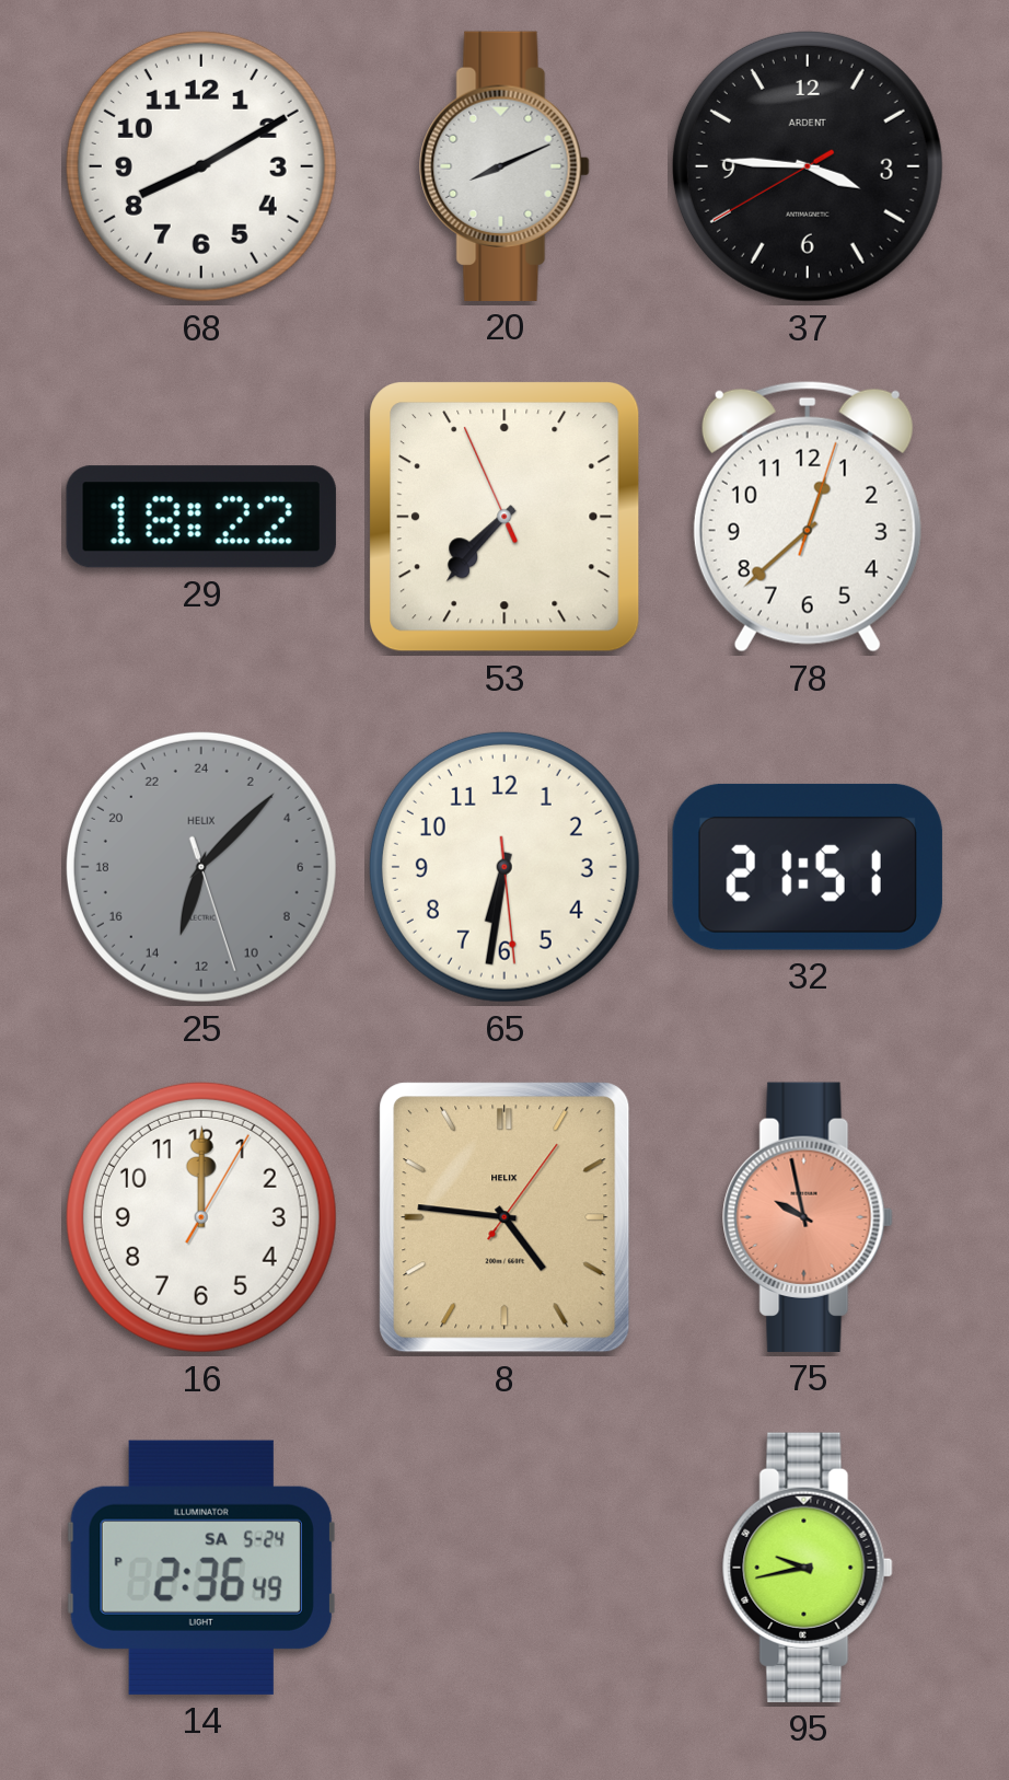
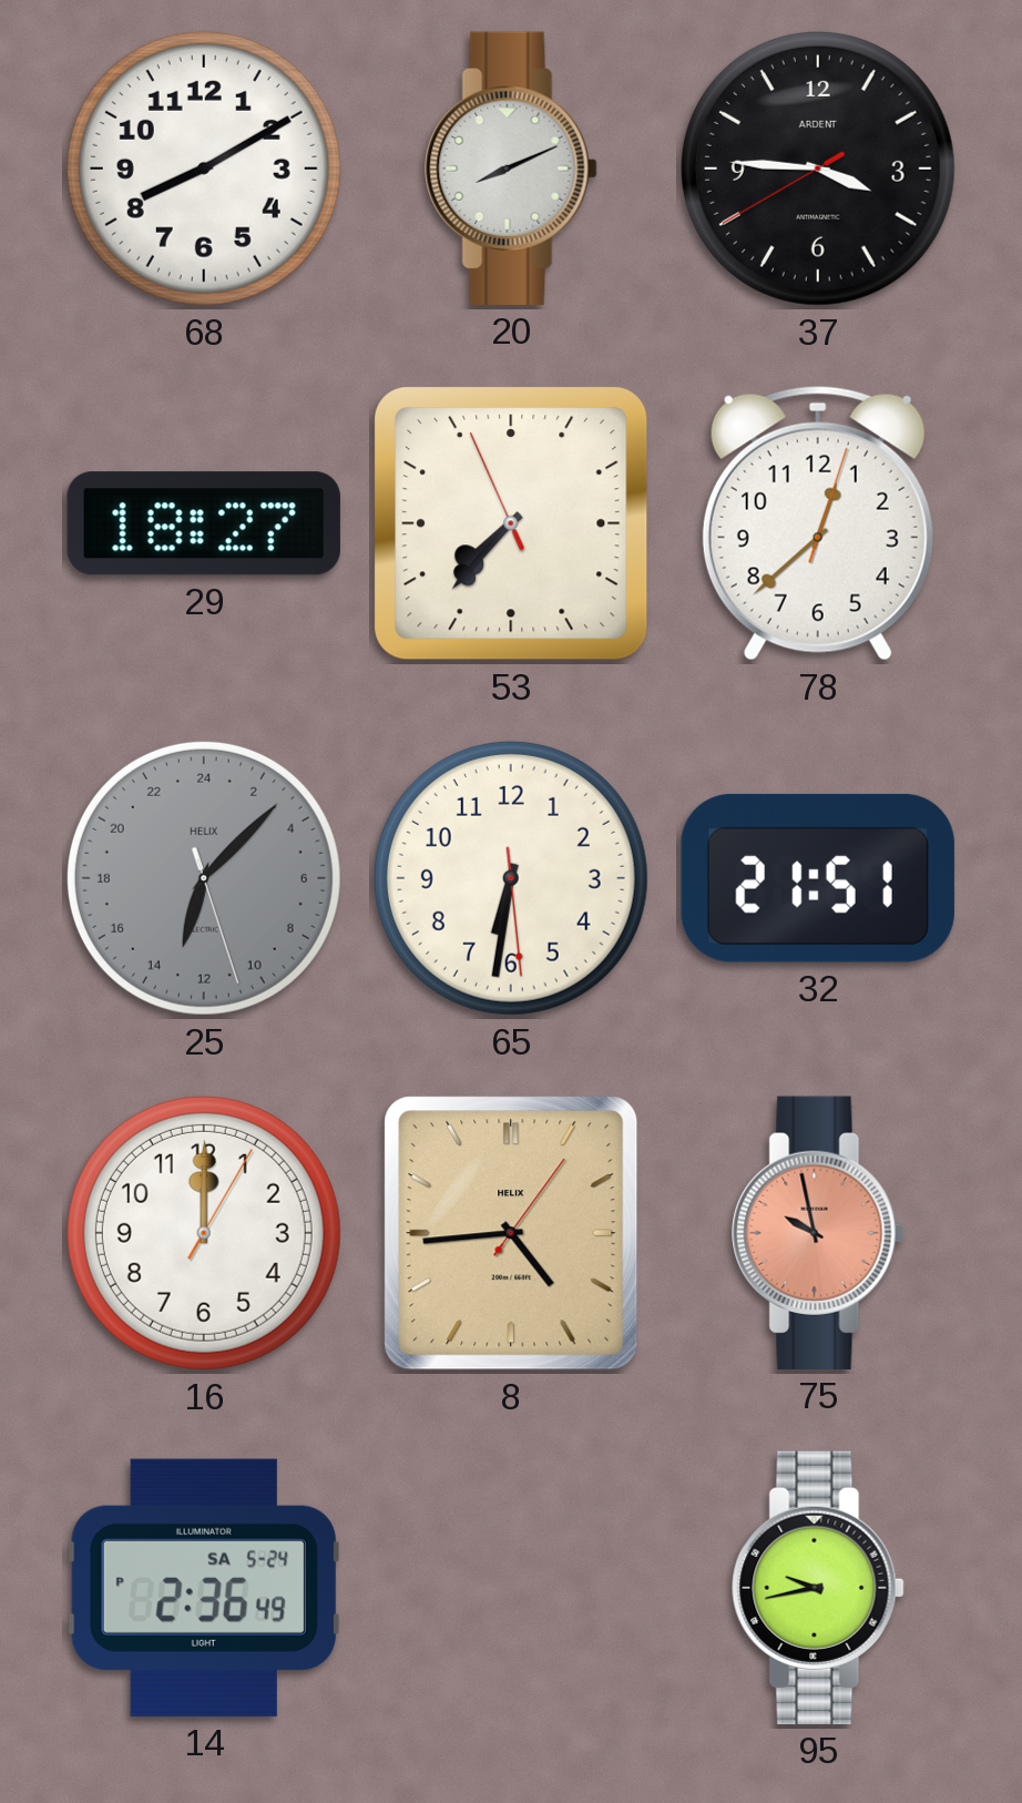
29: 18:22 -> 18:27
8: 4:46 -> 4:44
